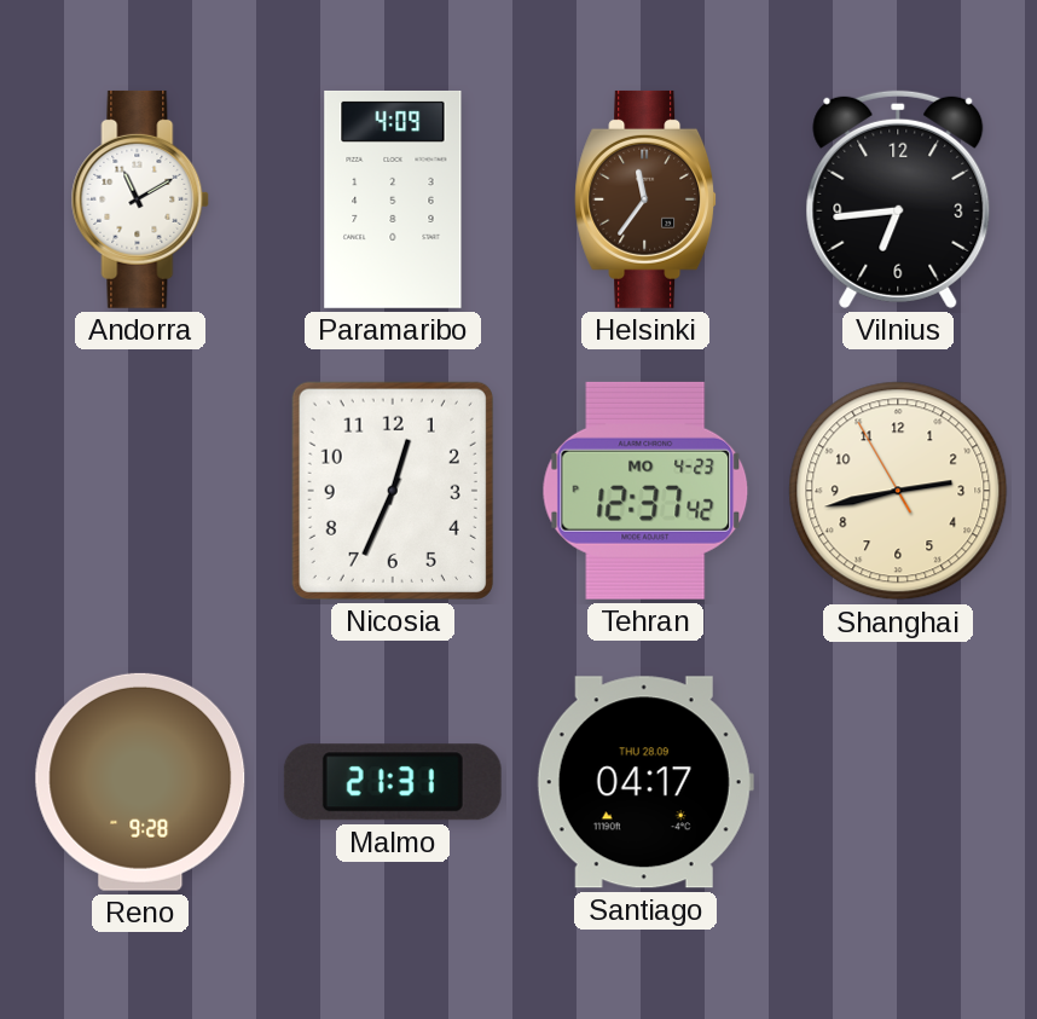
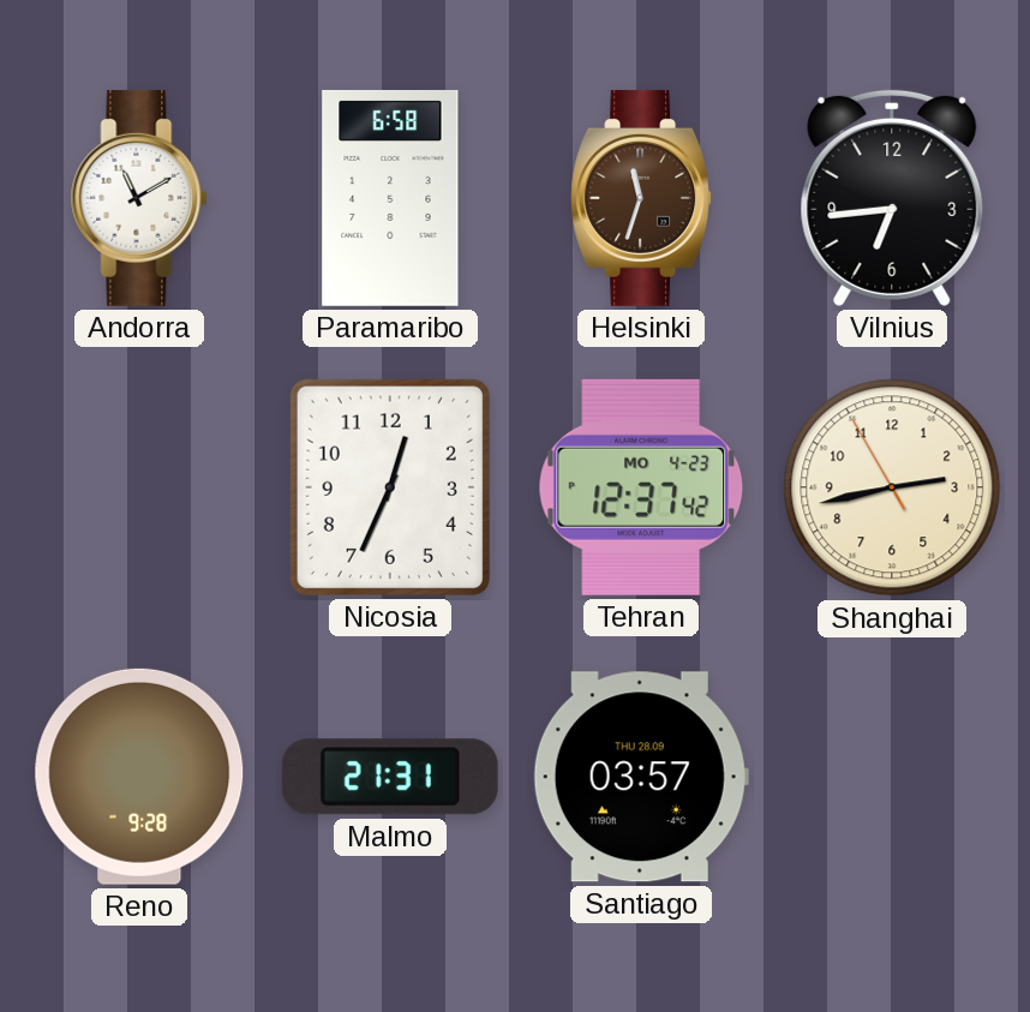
Paramaribo: 4:09 -> 6:58
Helsinki: 11:36 -> 11:33
Santiago: 04:17 -> 03:57
